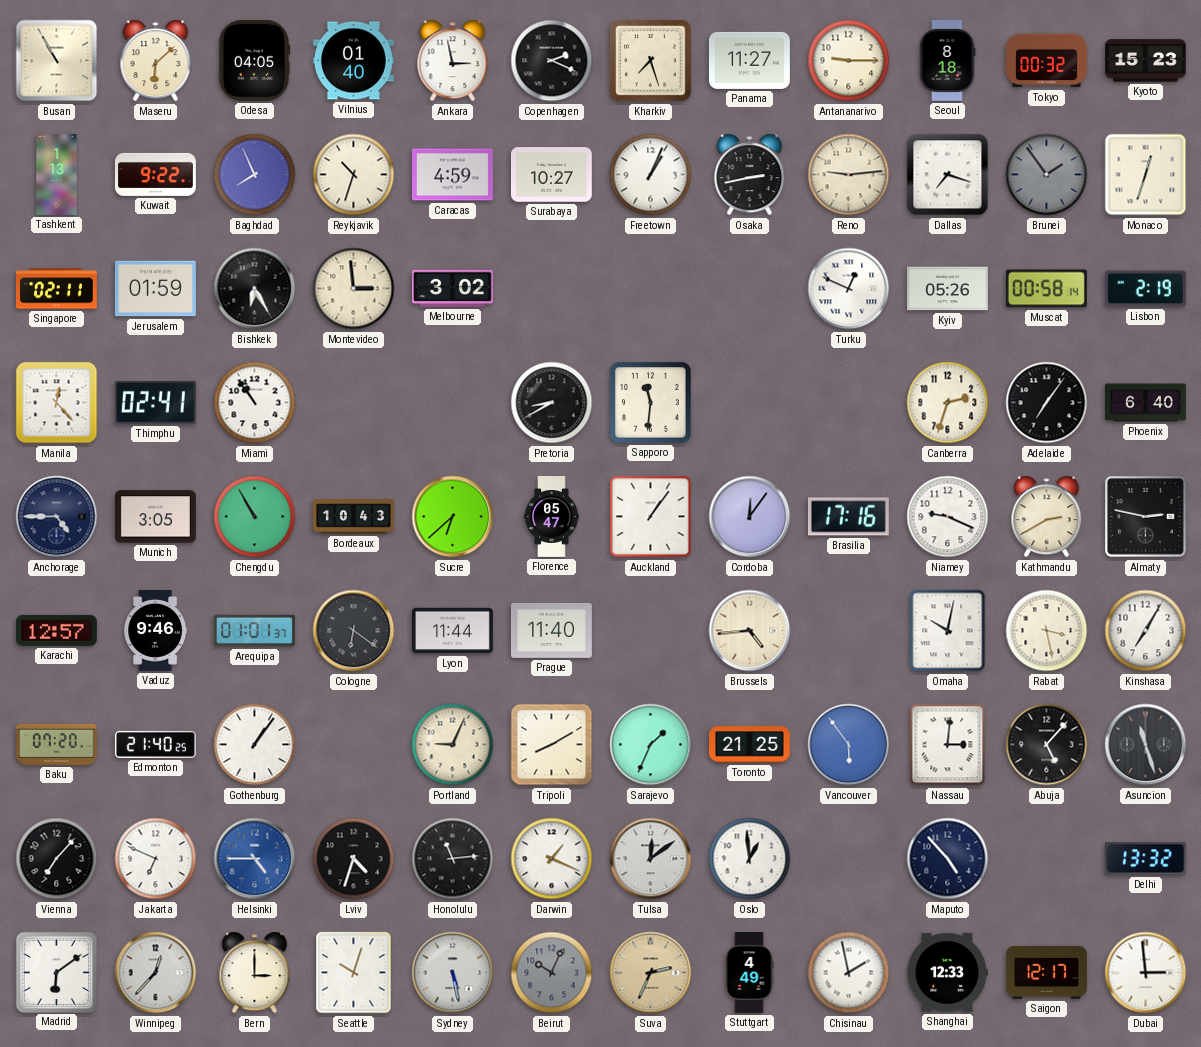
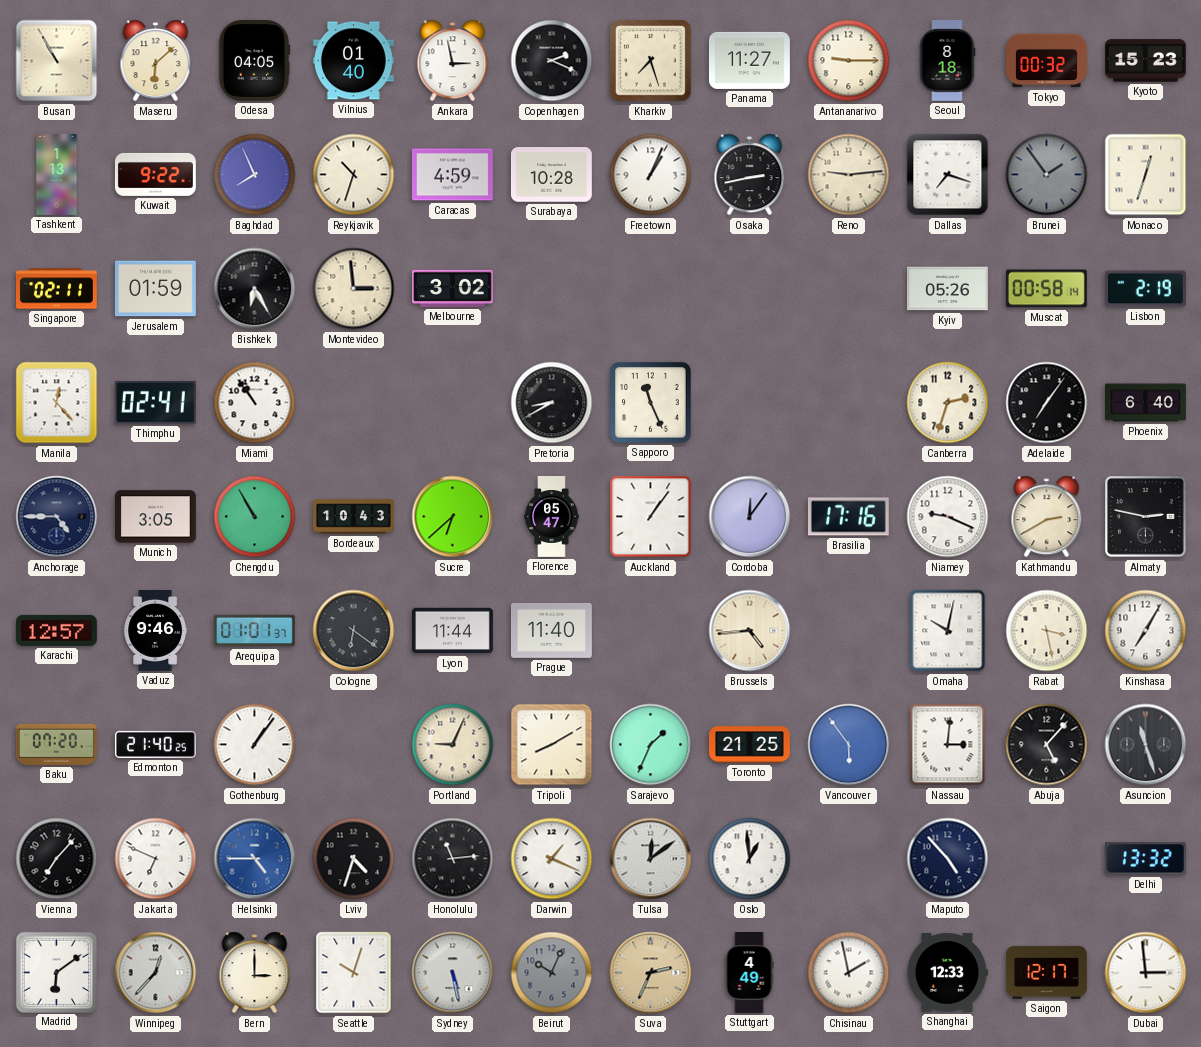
Surabaya: 10:27 -> 10:28
Turku: 12:49 -> none
Sapporo: 11:31 -> 11:26
